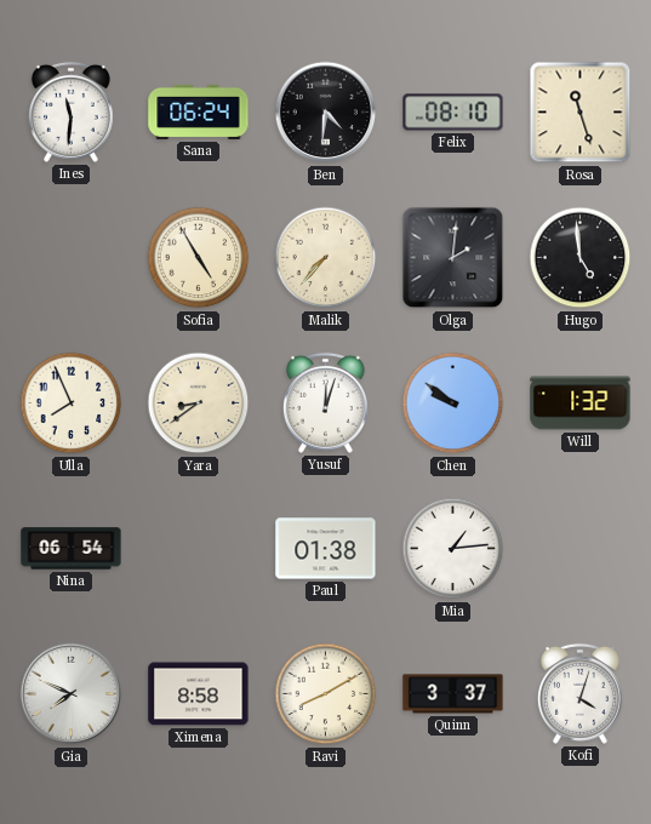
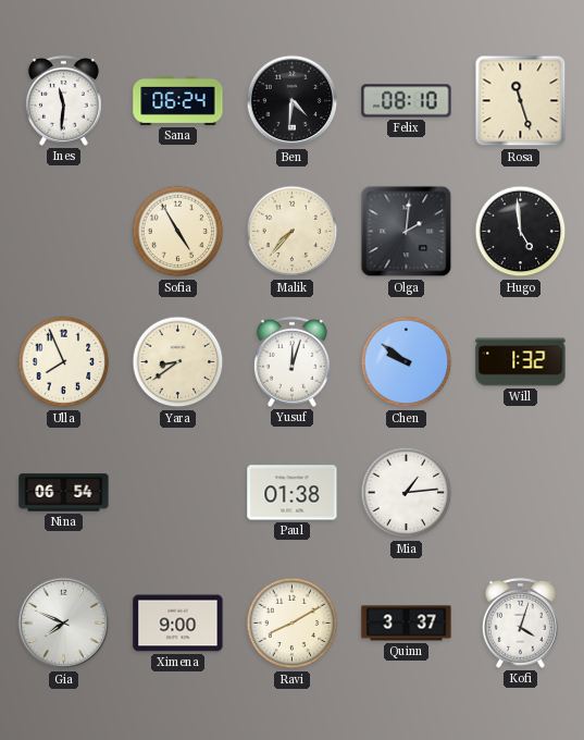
Ximena: 8:58 -> 9:00
